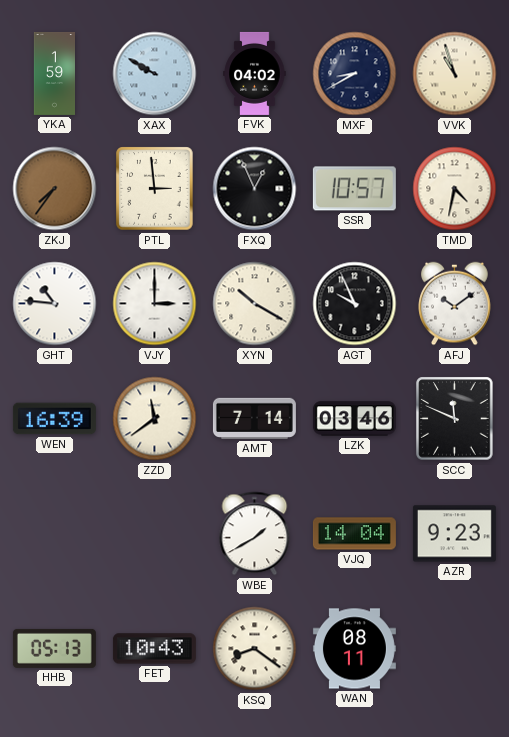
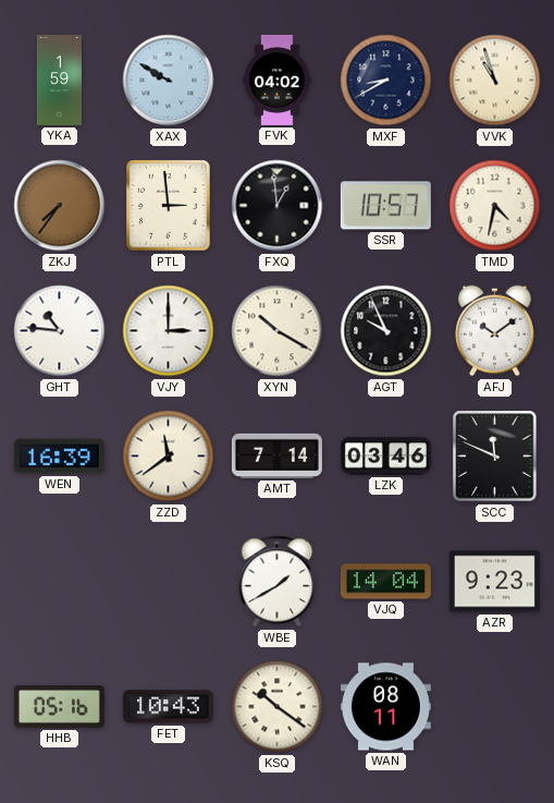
FXQ: 12:56 -> 12:59
HHB: 05:13 -> 05:16
KSQ: 8:21 -> 10:21
